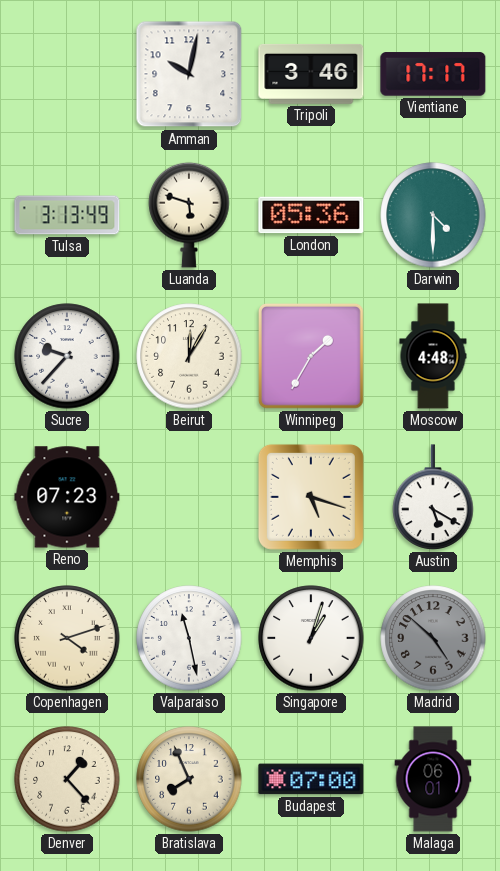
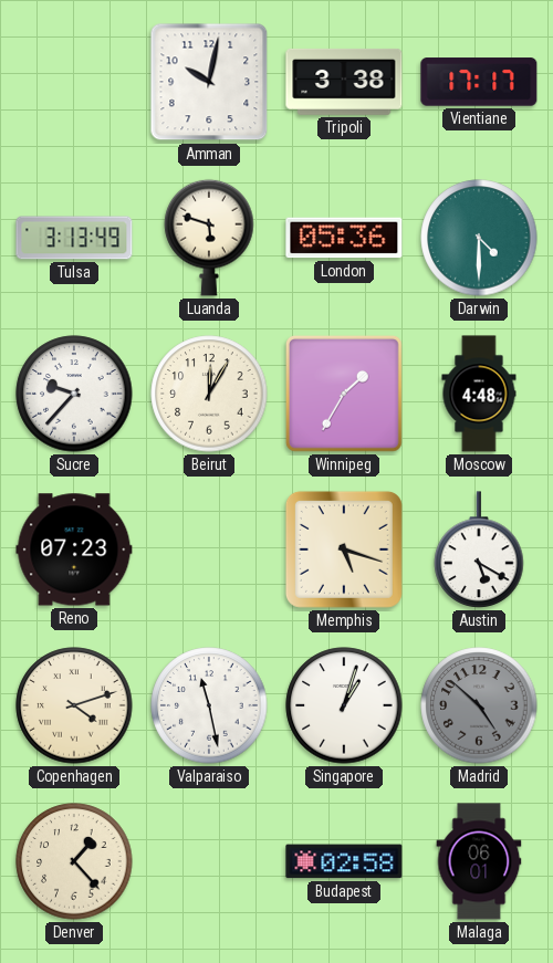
Tripoli: 3:46 -> 3:38
Bratislava: 7:56 -> none
Budapest: 07:00 -> 02:58
